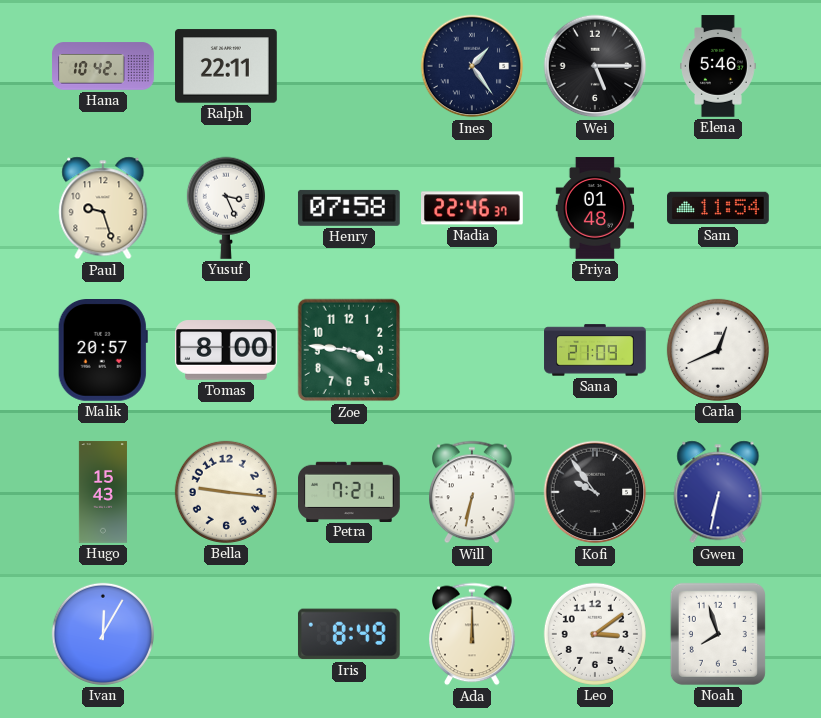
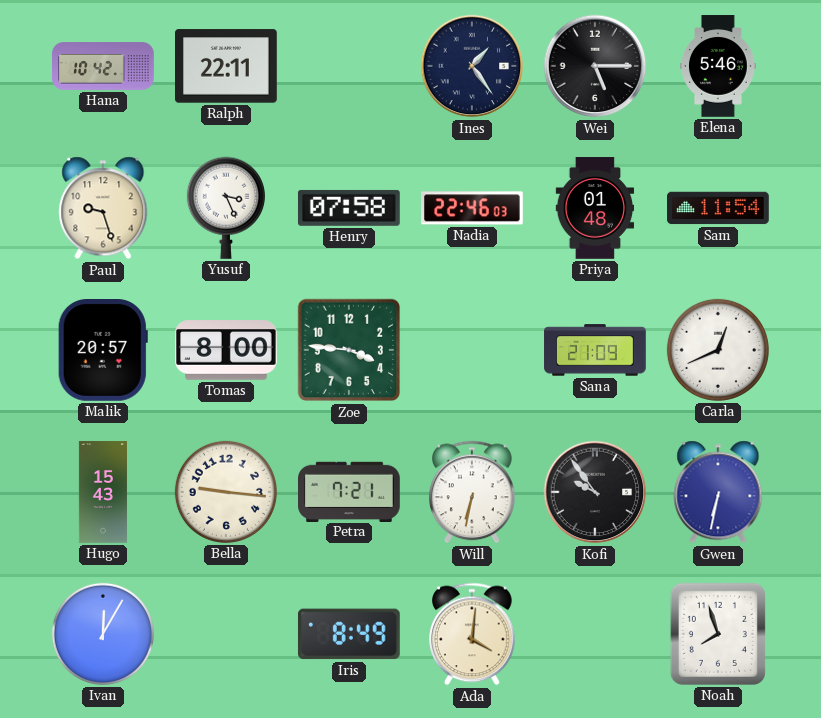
Nadia: 22:46:37 -> 22:46:03
Ada: 12:00 -> 4:01
Leo: 3:09 -> none
